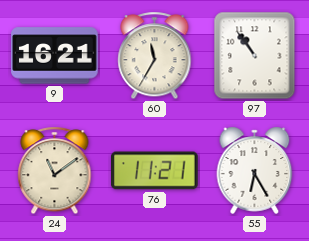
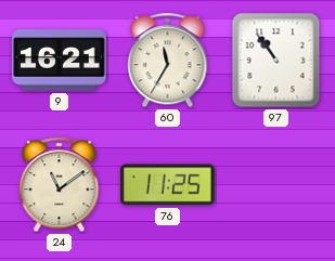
76: 11:21 -> 11:25
55: 6:25 -> none
